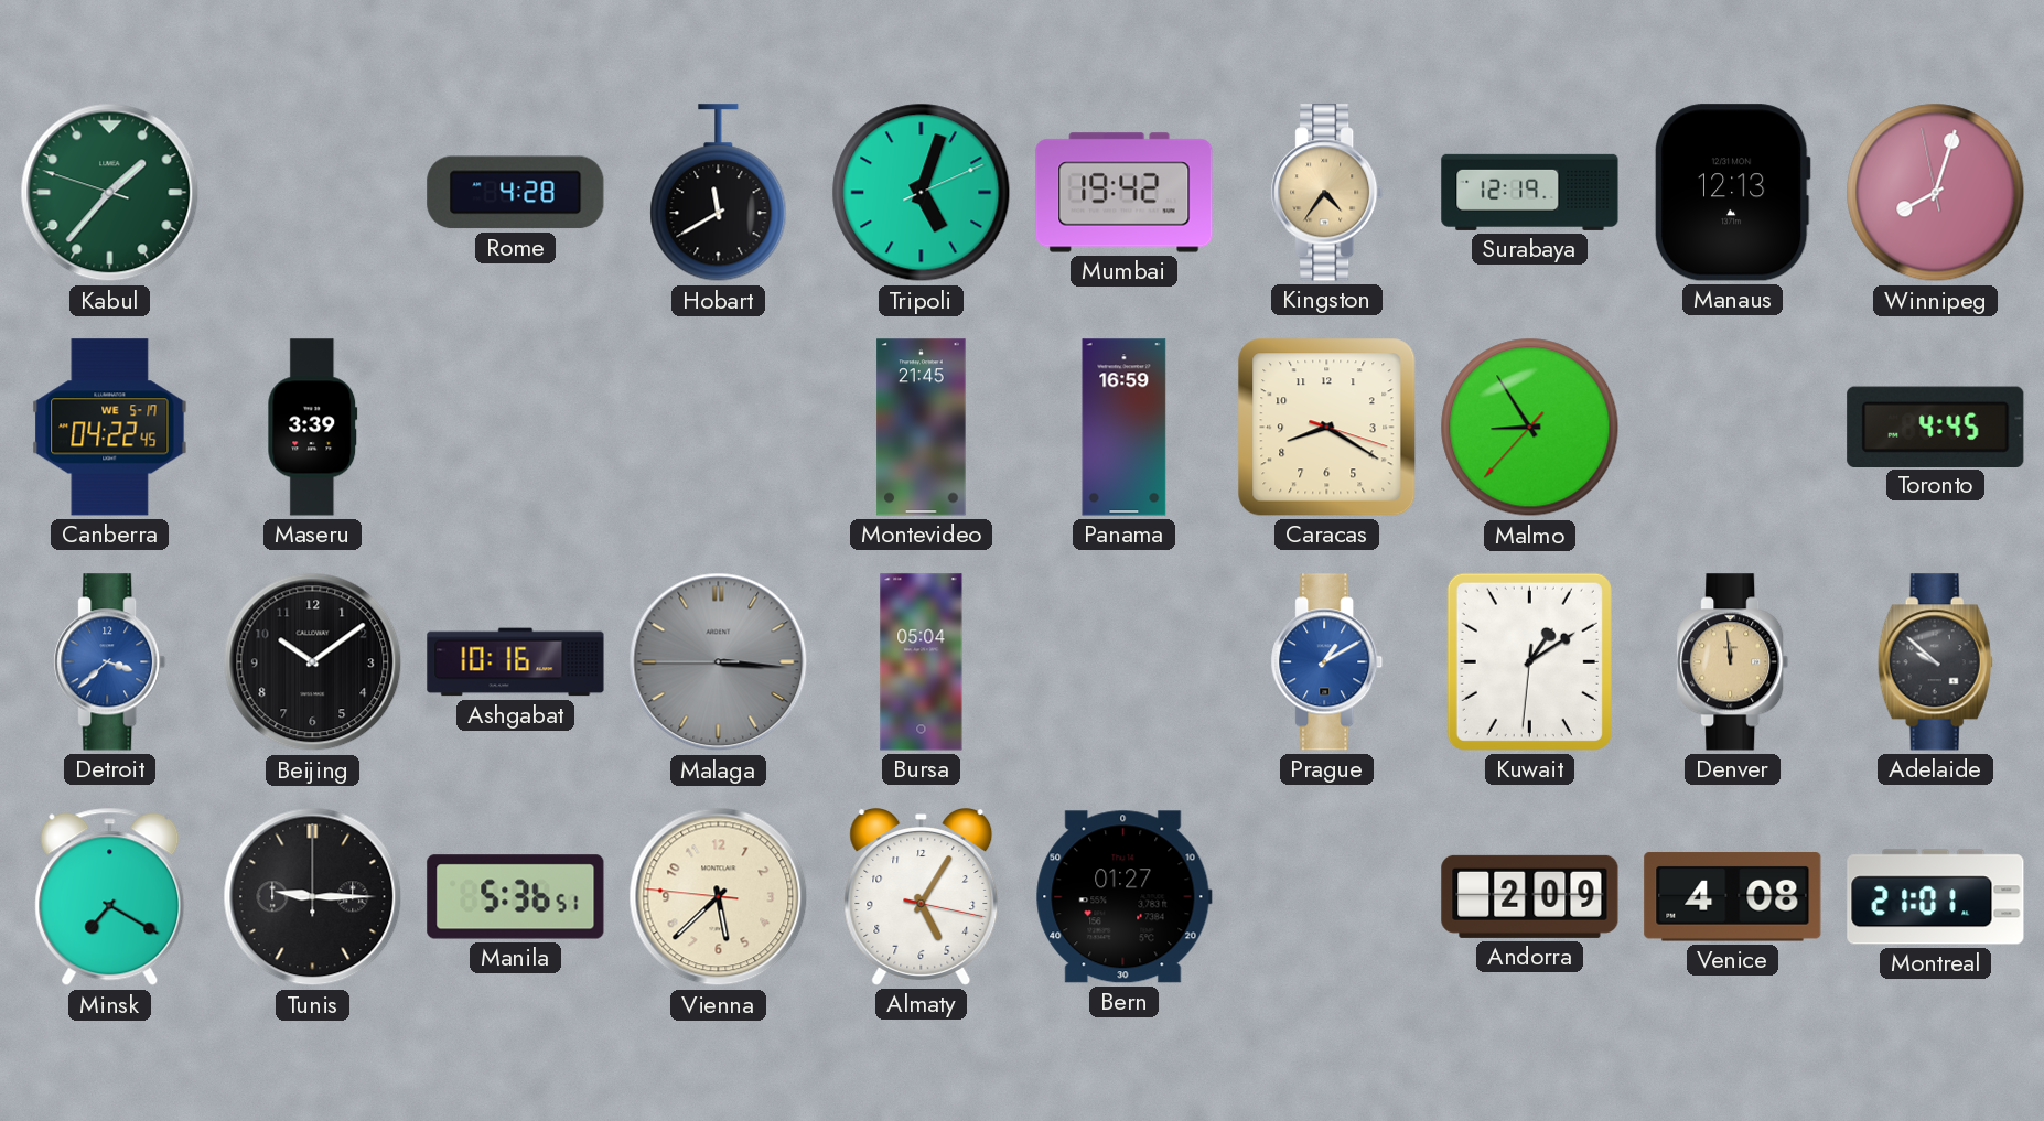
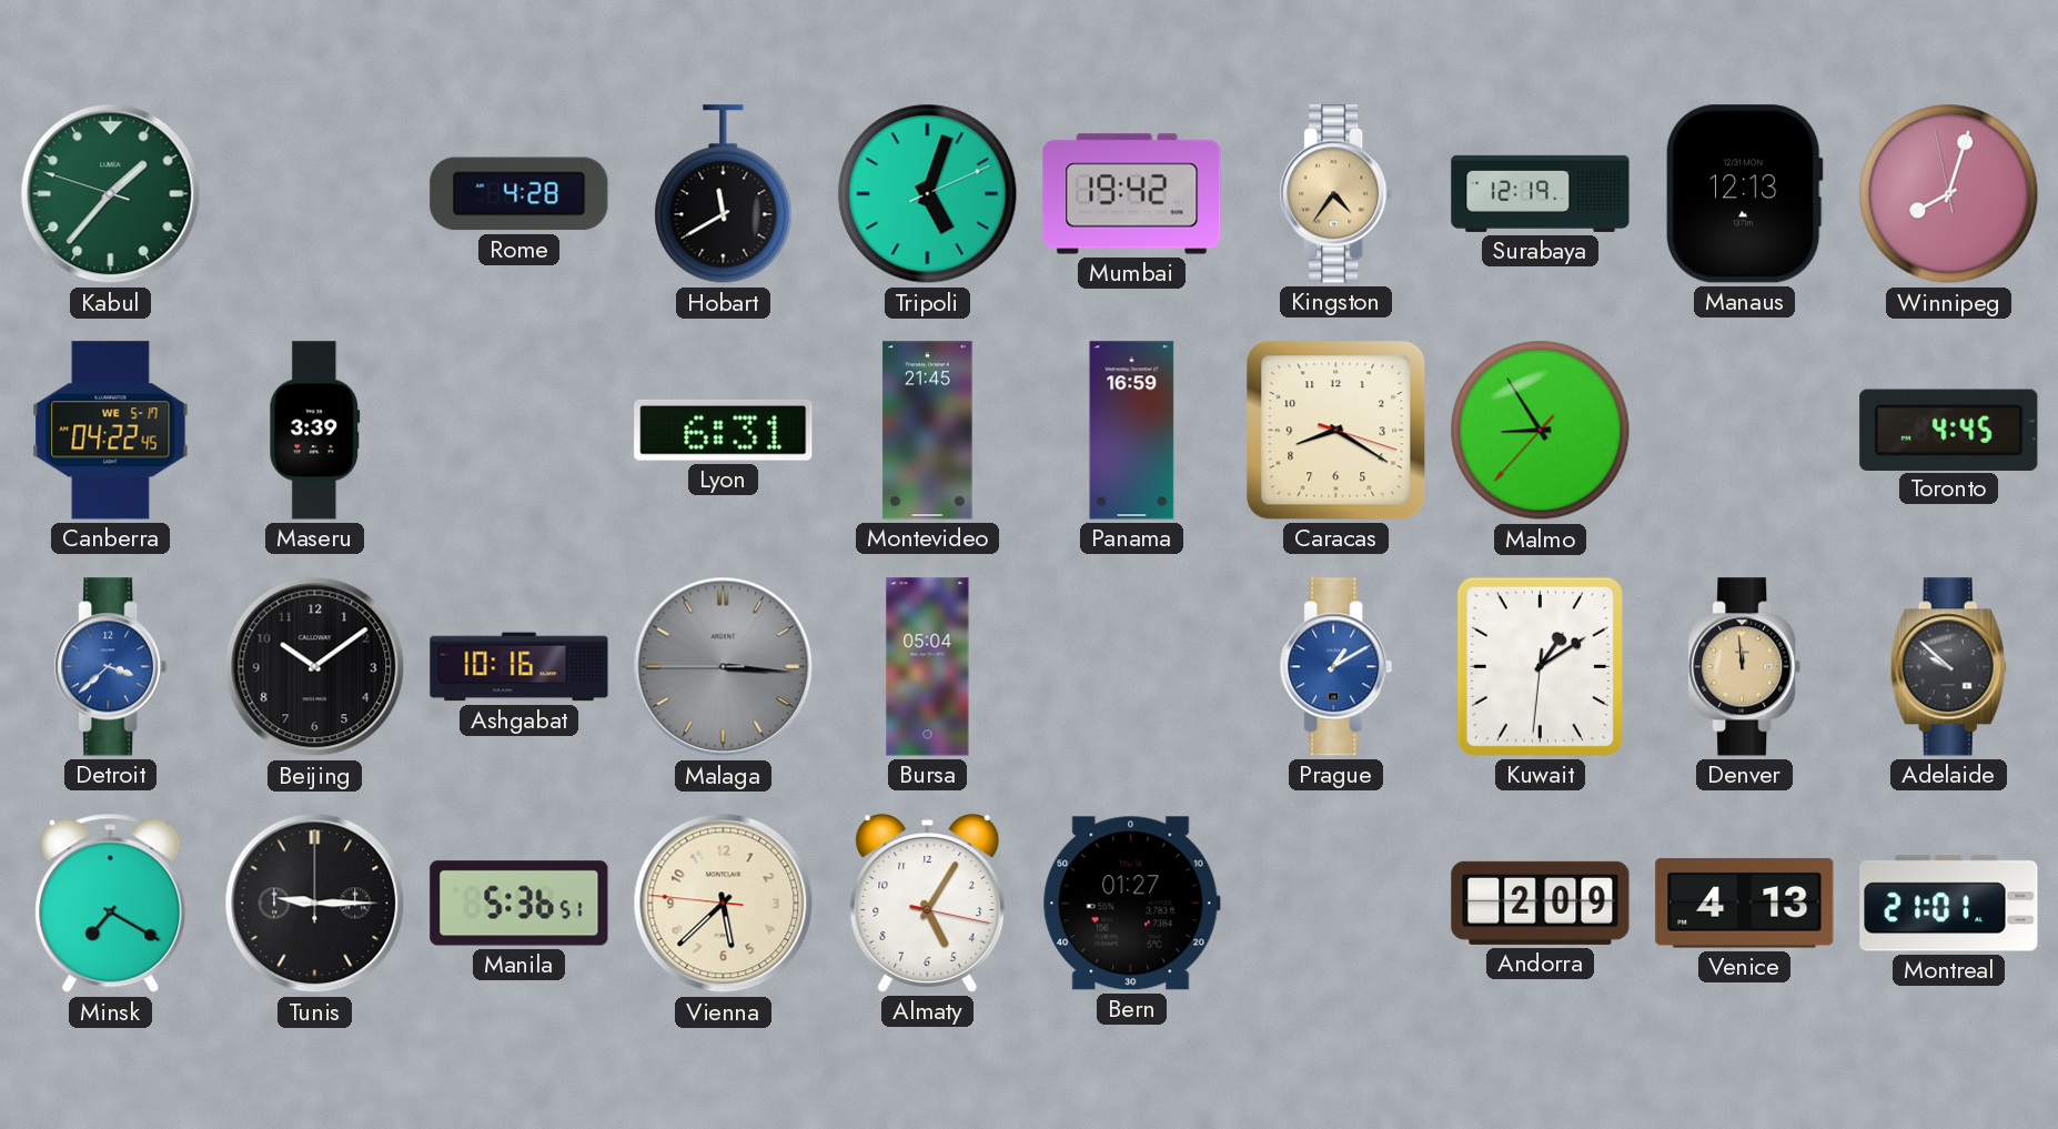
Lyon: none -> 6:31
Venice: 4:08 -> 4:13
